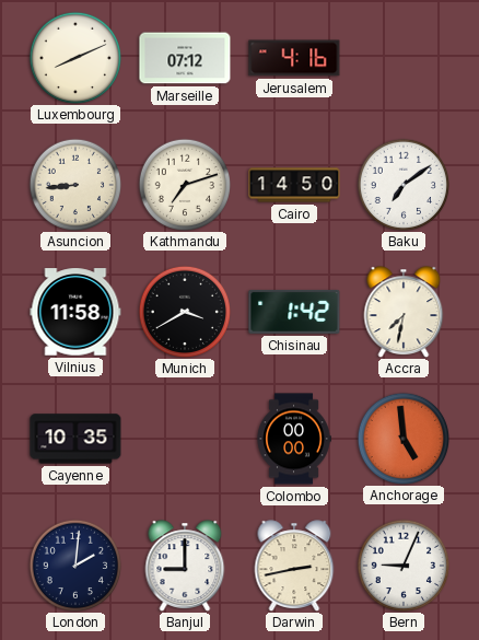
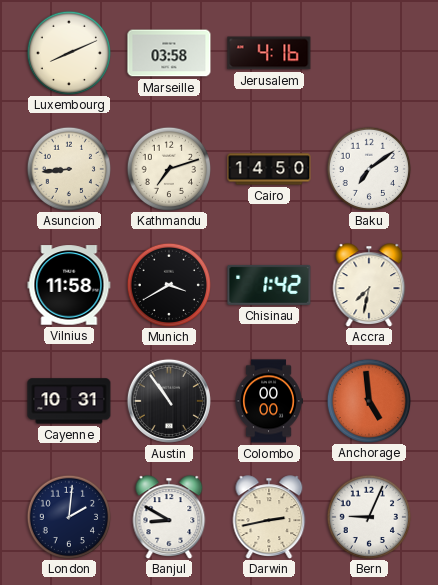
Marseille: 07:12 -> 03:58
Cayenne: 10:35 -> 10:31
Austin: none -> 10:54
Banjul: 9:00 -> 8:50
